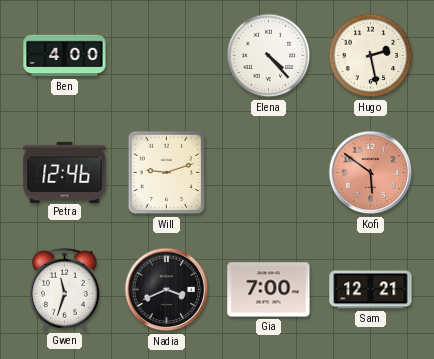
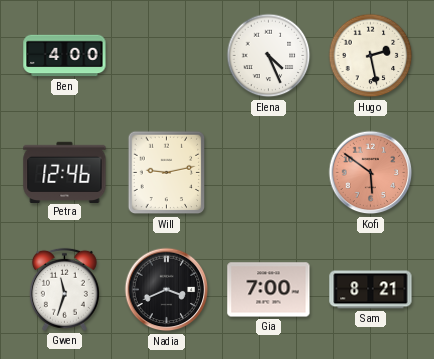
Elena: 4:23 -> 4:26
Will: 9:12 -> 9:13
Sam: 12:21 -> 8:21
